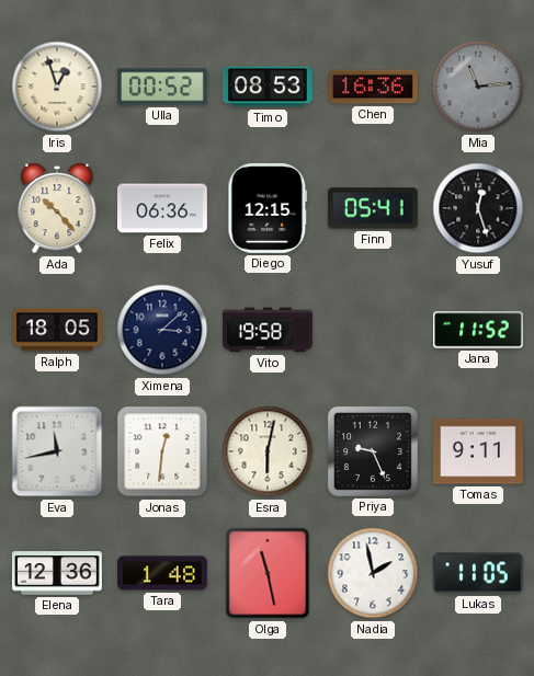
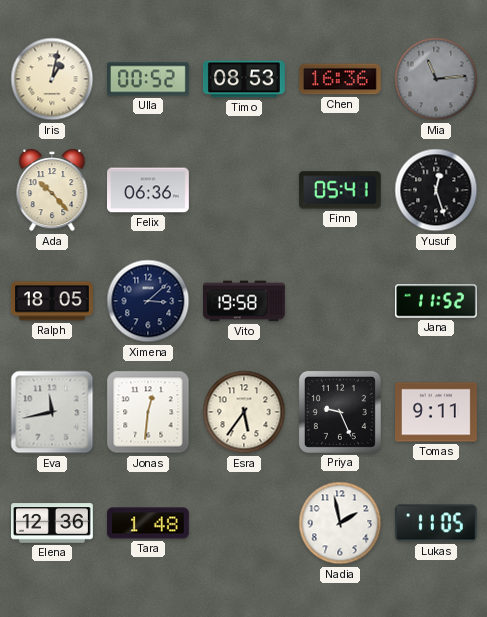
Iris: 12:57 -> 1:02
Diego: 12:15 -> none
Esra: 6:02 -> 5:36
Olga: 11:28 -> none
